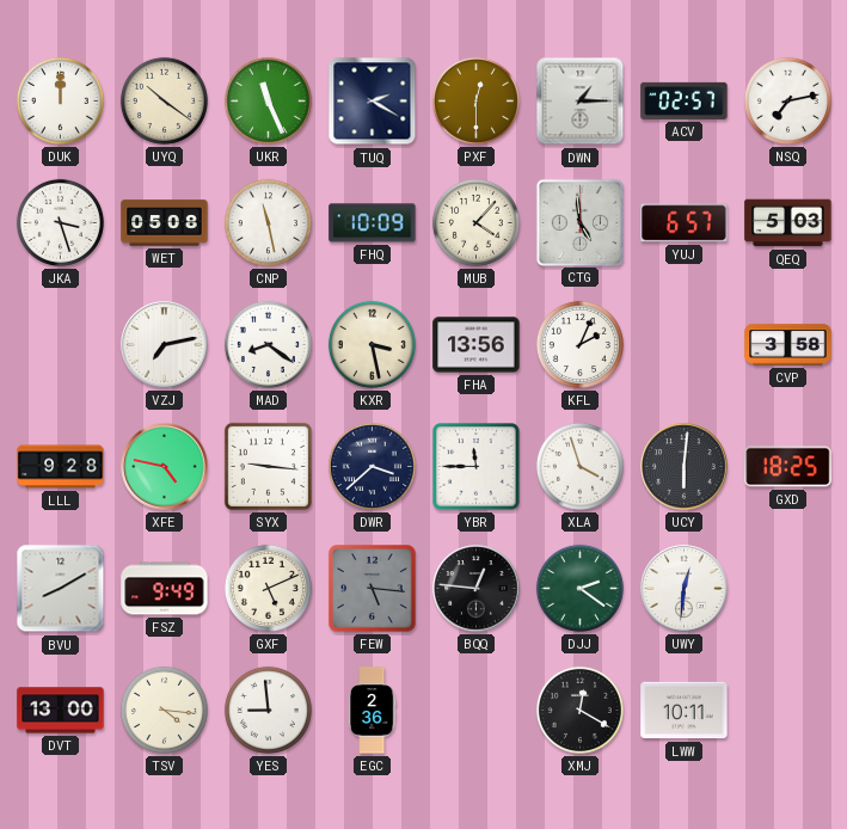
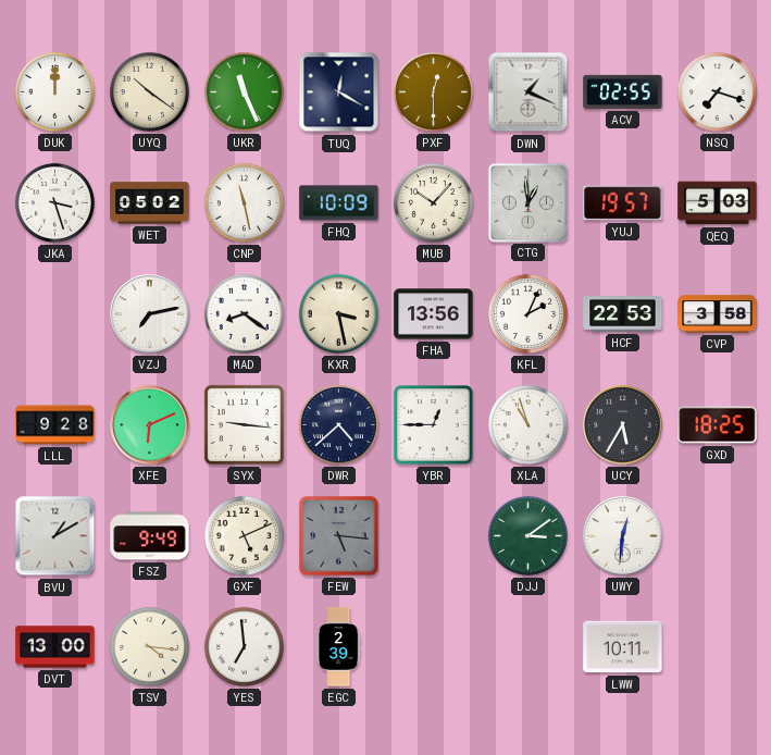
TUQ: 2:20 -> 12:20
DWN: 1:15 -> 1:19
ACV: 02:57 -> 02:55
NSQ: 7:13 -> 7:18
WET: 05:08 -> 05:02
MUB: 4:07 -> 10:07
CTG: 4:59 -> 12:59
YUJ: 6:57 -> 19:57
HCF: none -> 22:53
XFE: 4:47 -> 6:11
DWR: 3:38 -> 4:38
YBR: 11:45 -> 12:45
XLA: 3:57 -> 10:57
UCY: 6:01 -> 5:35
BVU: 8:10 -> 1:10
BQQ: 12:46 -> none
DJJ: 2:21 -> 3:09
YES: 8:59 -> 6:59
EGC: 2:36 -> 2:39
XMJ: 12:20 -> none
